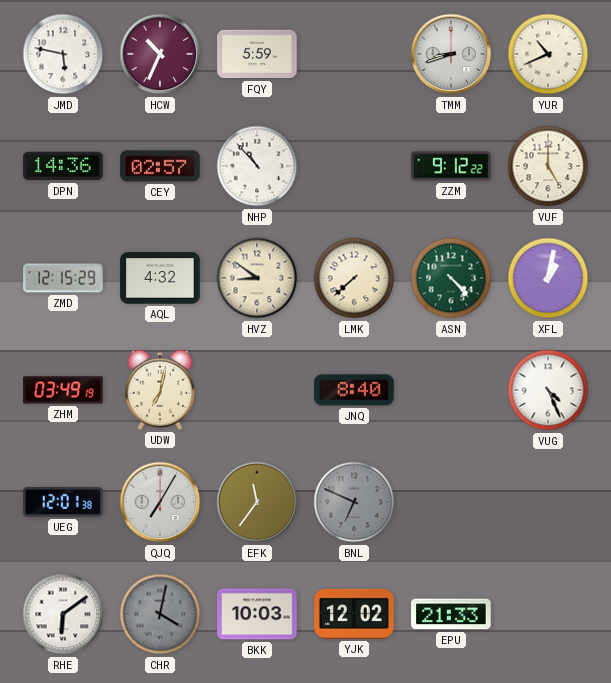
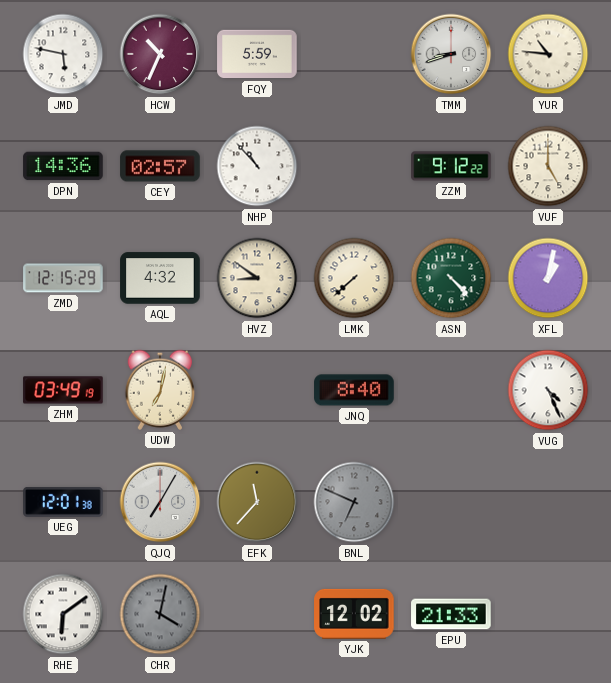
YUR: 10:41 -> 10:46
EFK: 11:36 -> 11:37
BKK: 10:03 -> none
